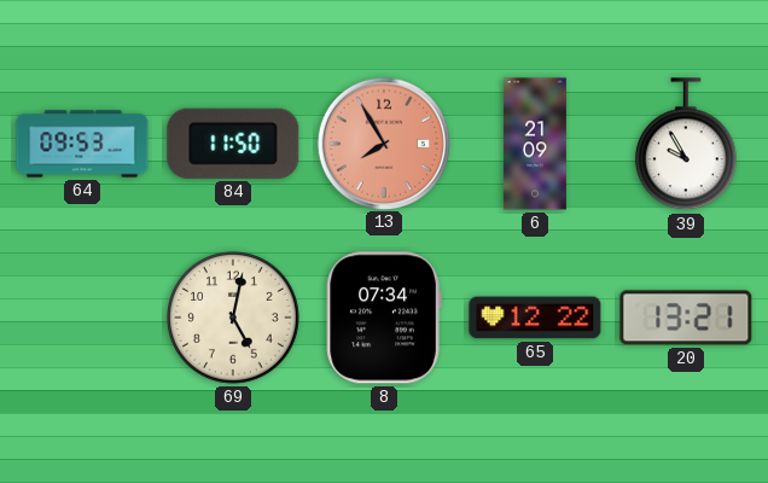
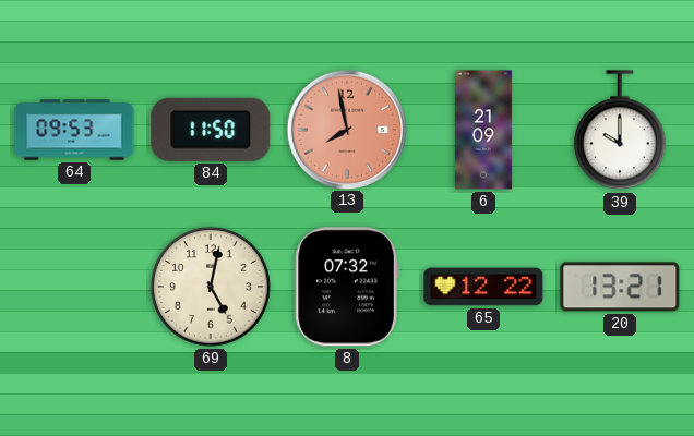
13: 7:55 -> 7:58
39: 9:55 -> 10:00
8: 07:34 -> 07:32
